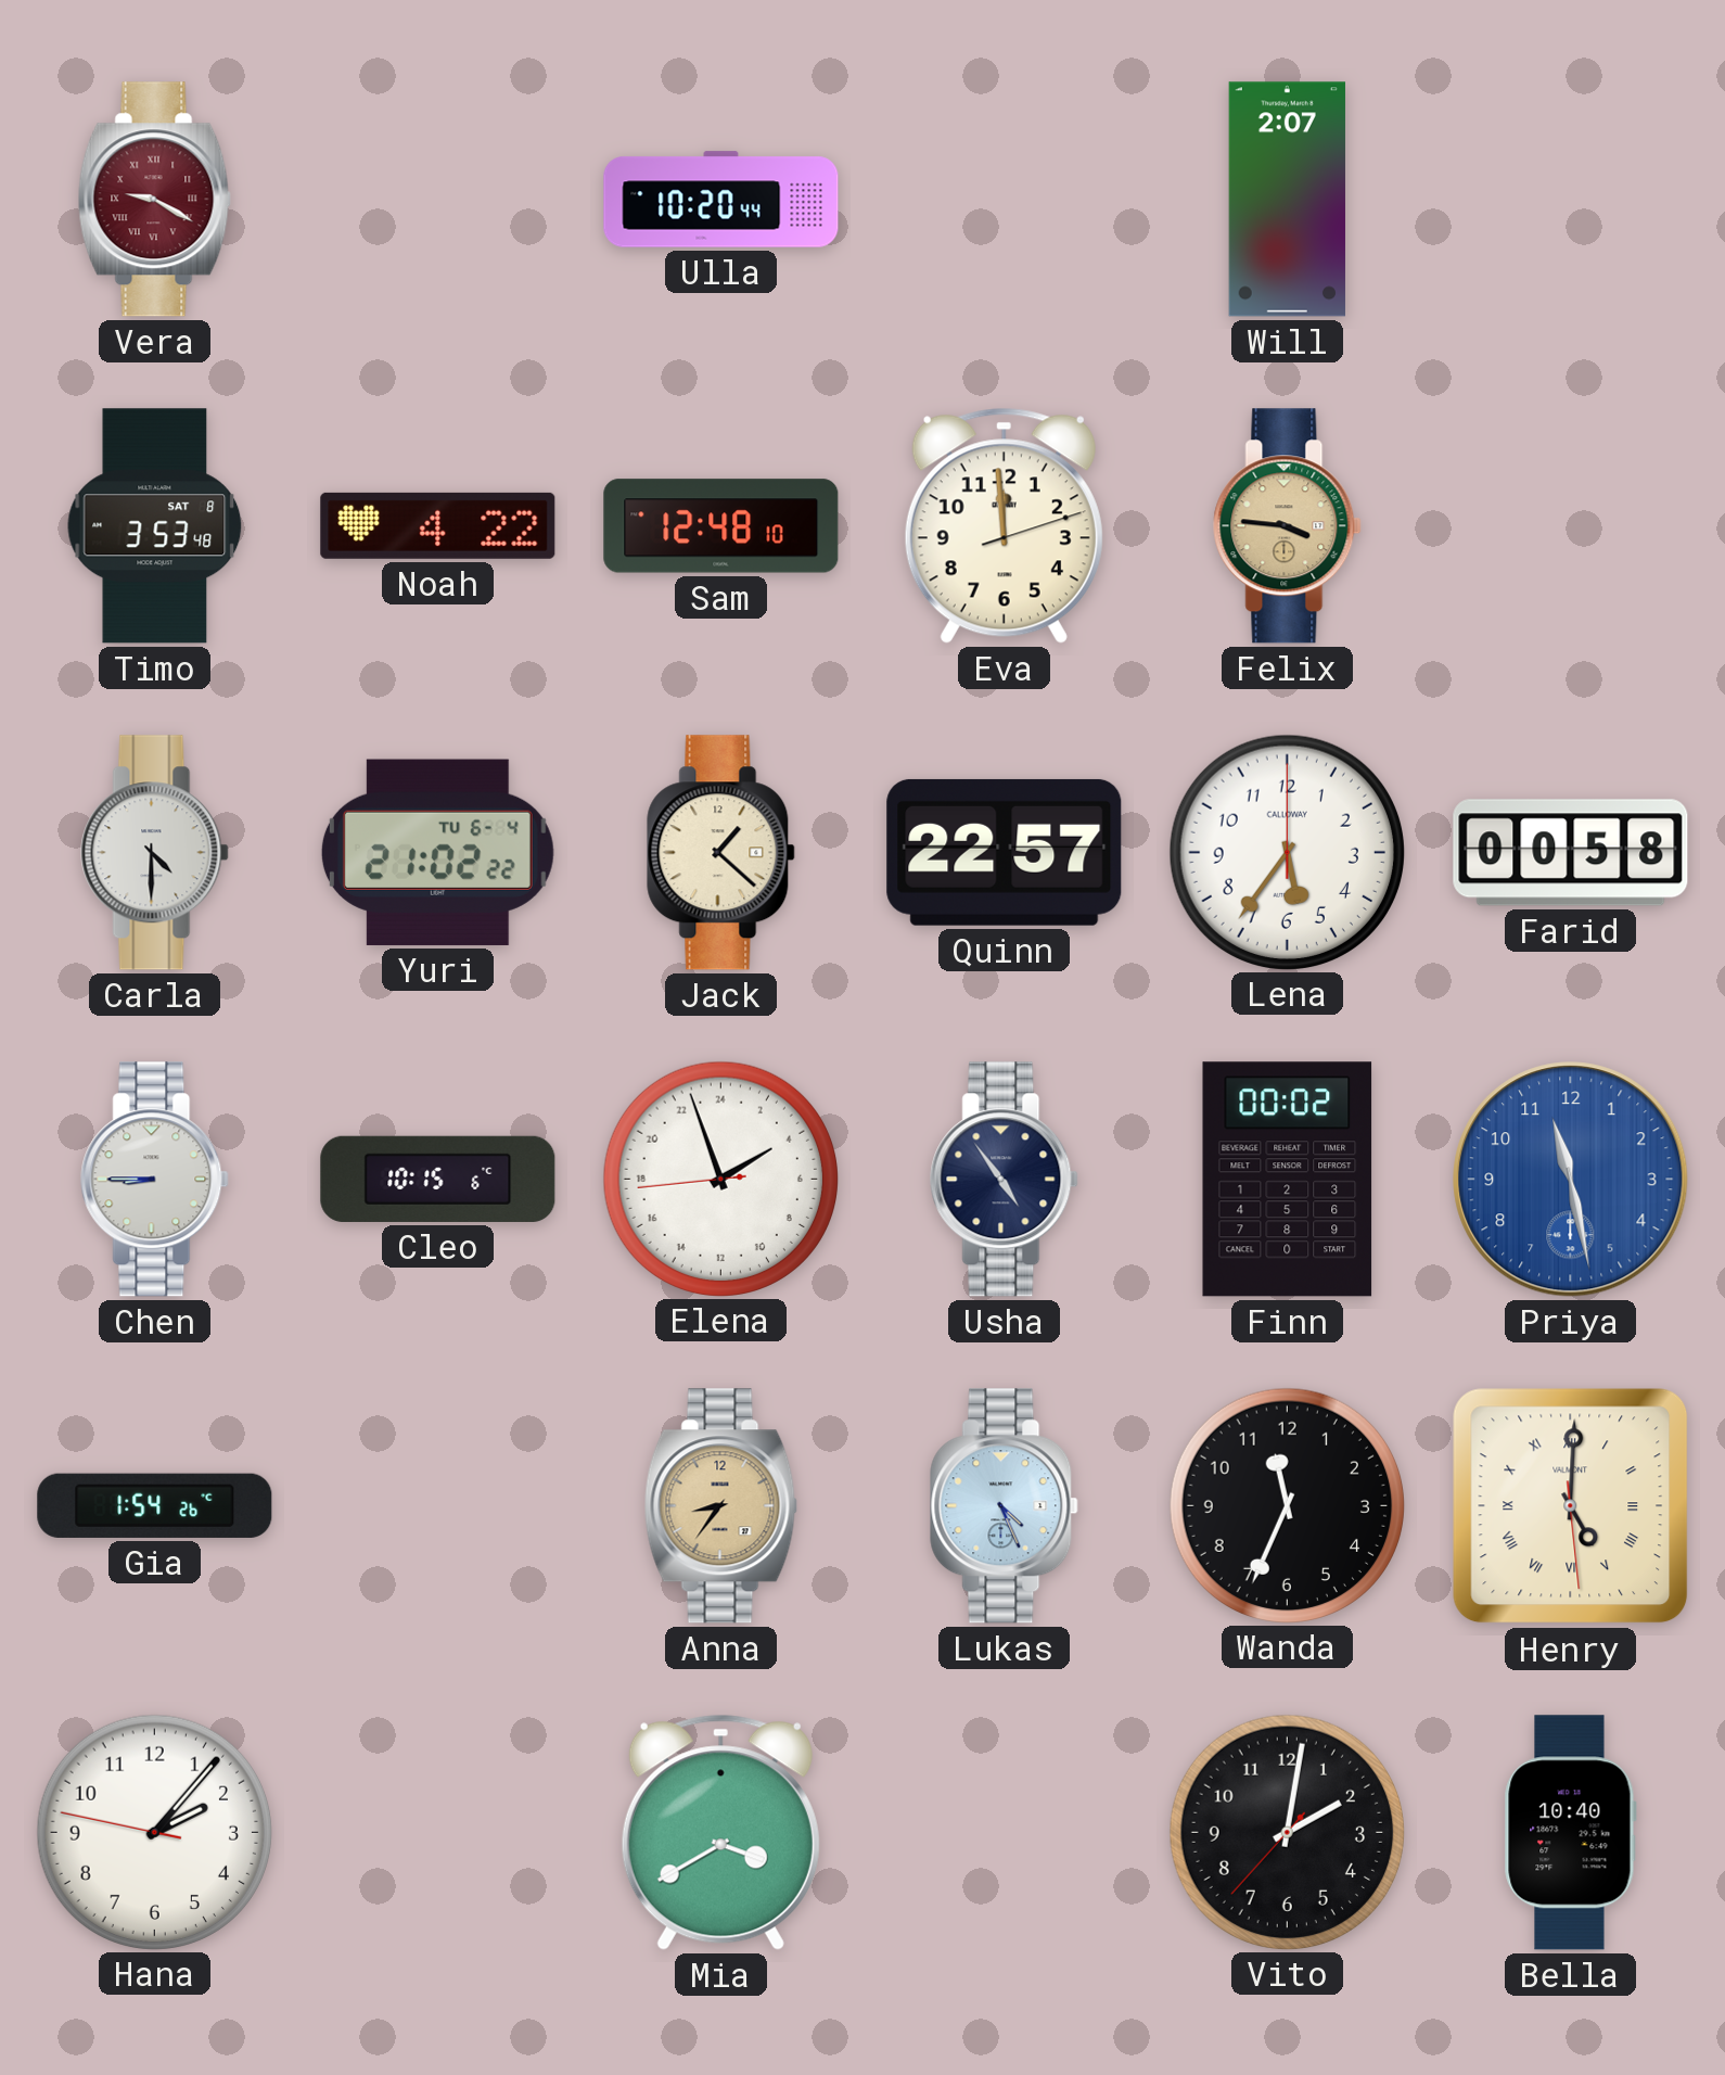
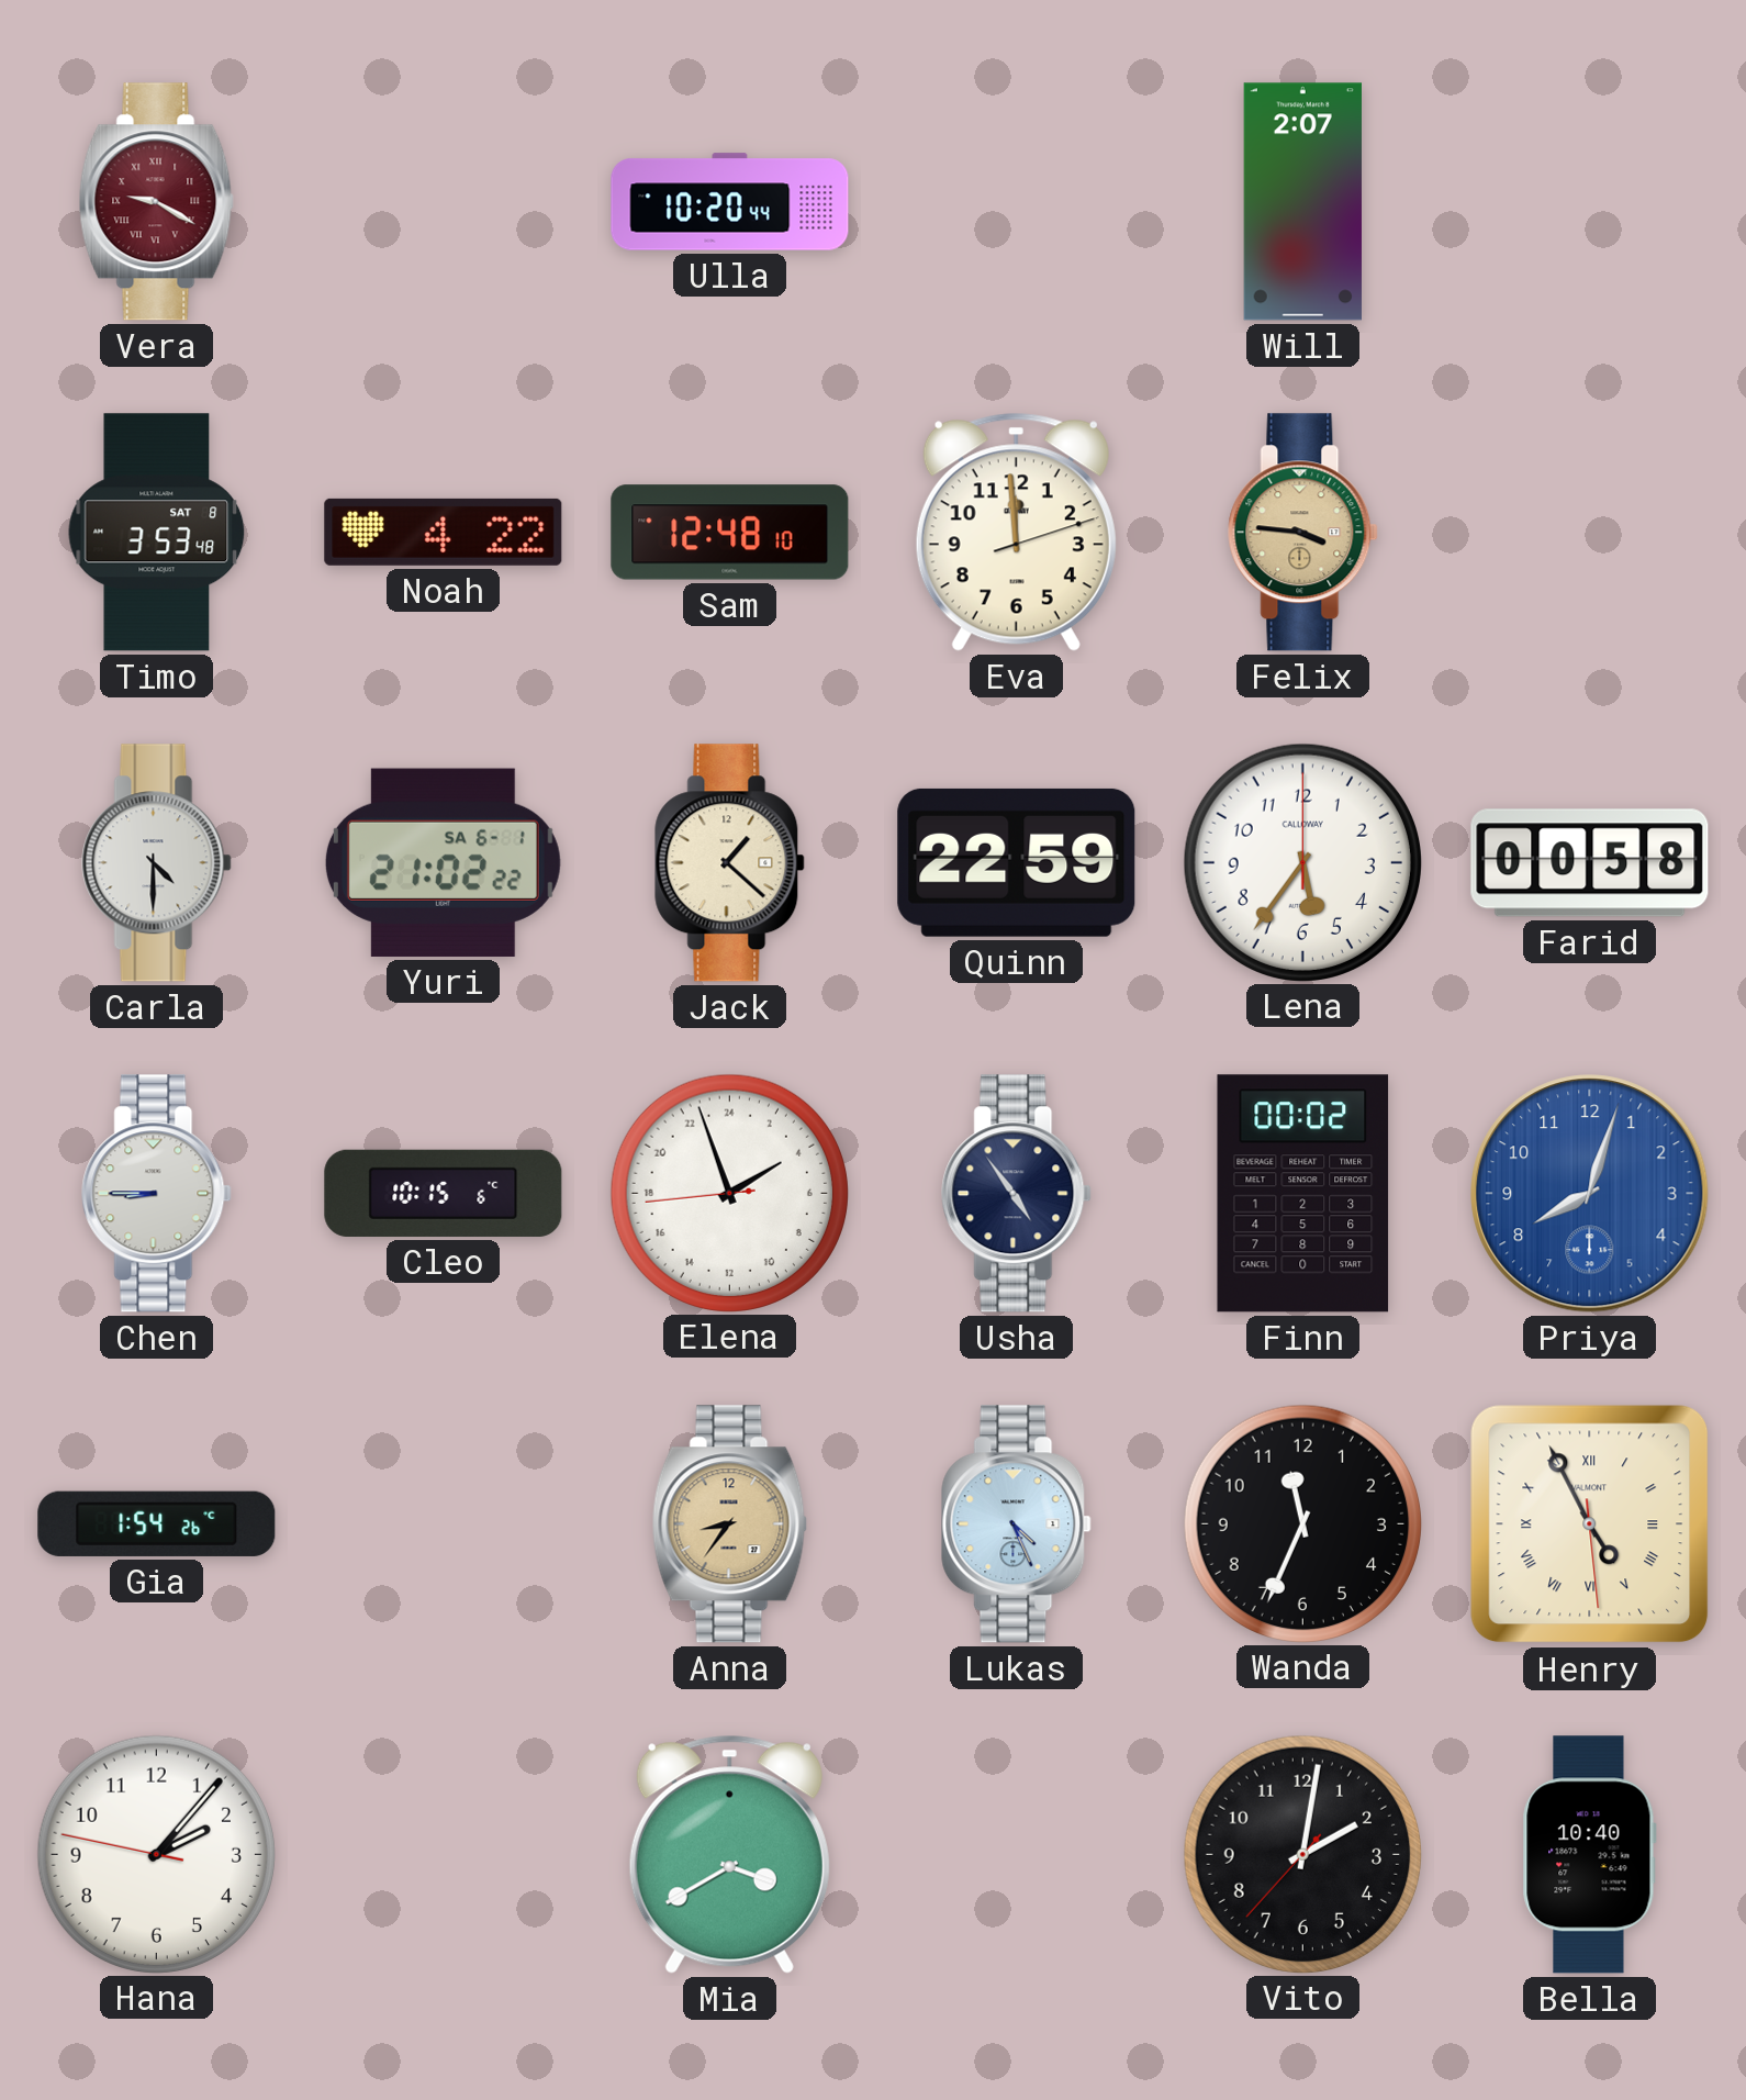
Yuri date: TU 6-4 -> SA 6-1
Quinn: 22:57 -> 22:59
Priya: 11:28 -> 8:03
Henry: 5:00 -> 4:55
